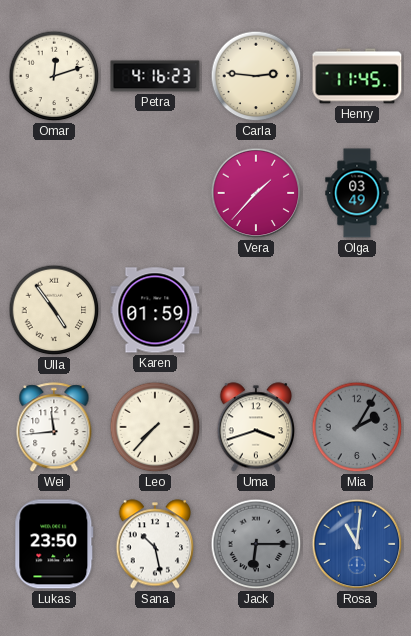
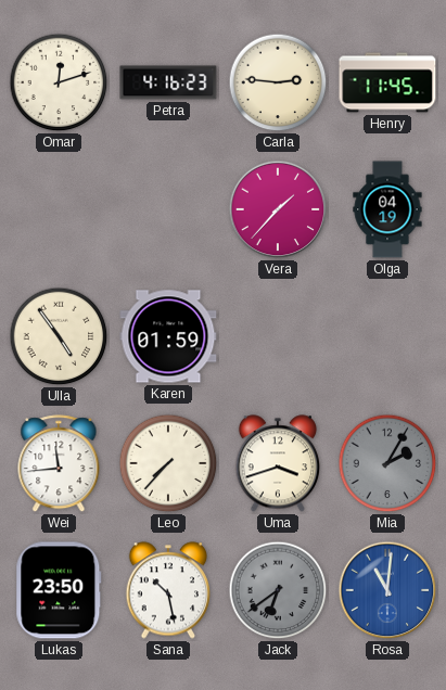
Olga: 03:49 -> 04:19
Jack: 6:15 -> 6:39
